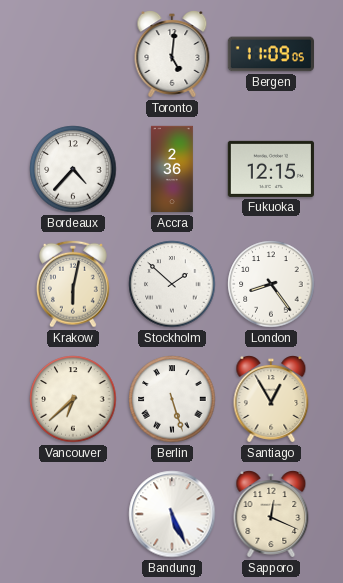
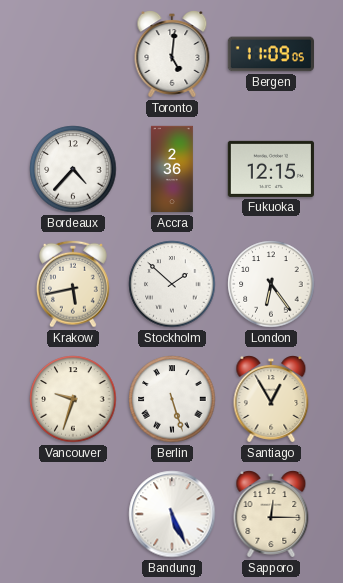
Krakow: 6:02 -> 5:43
London: 8:24 -> 6:24
Vancouver: 6:38 -> 9:33
Sapporo: 12:19 -> 12:15
